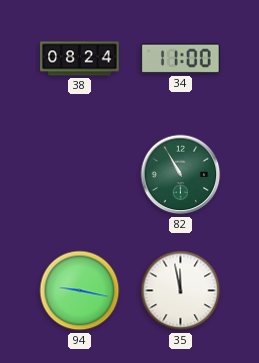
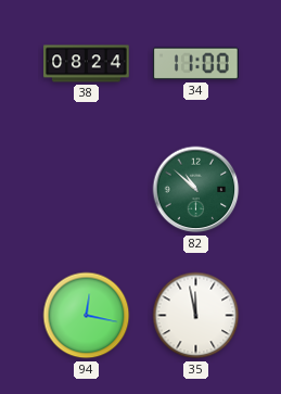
82: 10:55 -> 10:52
94: 9:17 -> 12:17
